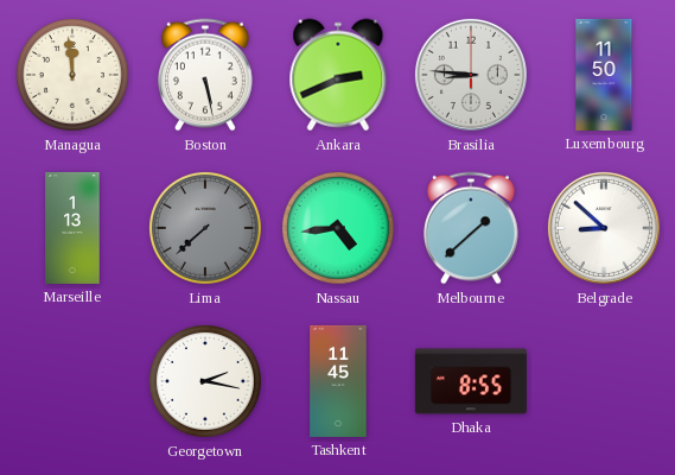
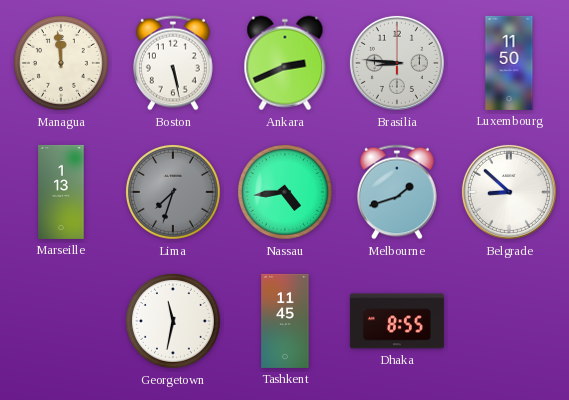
Lima: 7:38 -> 7:33
Melbourne: 1:38 -> 1:42
Georgetown: 2:17 -> 11:32
